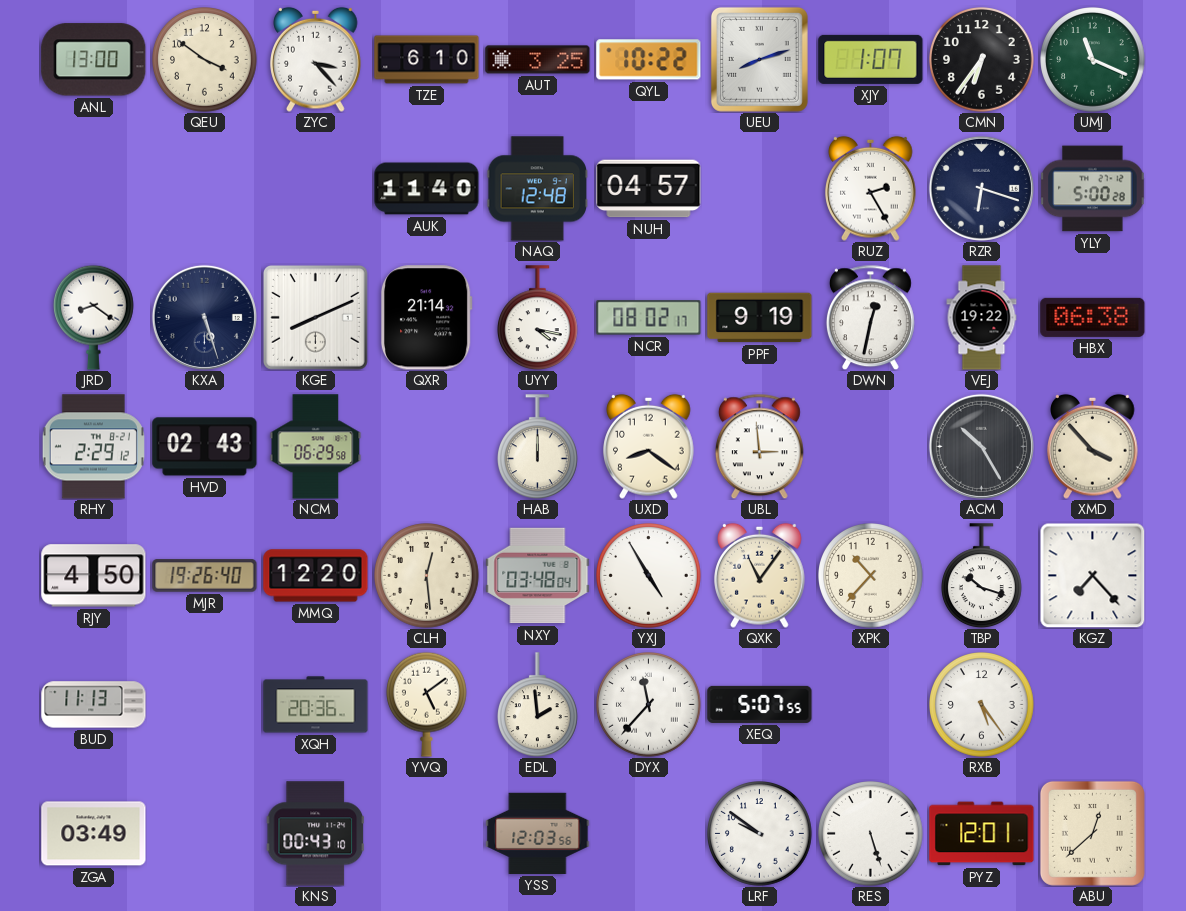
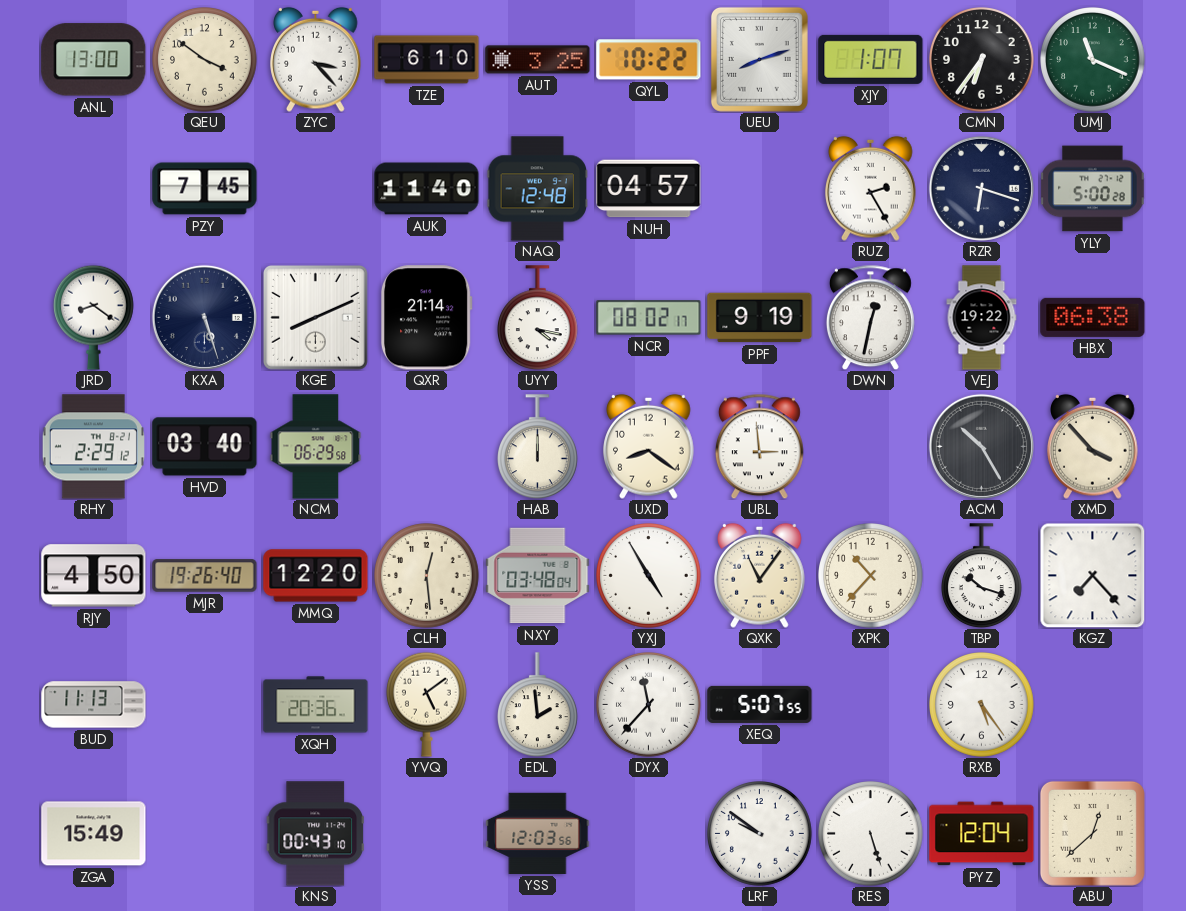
PZY: none -> 7:45
HVD: 02:43 -> 03:40
ZGA: 03:49 -> 15:49
PYZ: 12:01 -> 12:04
